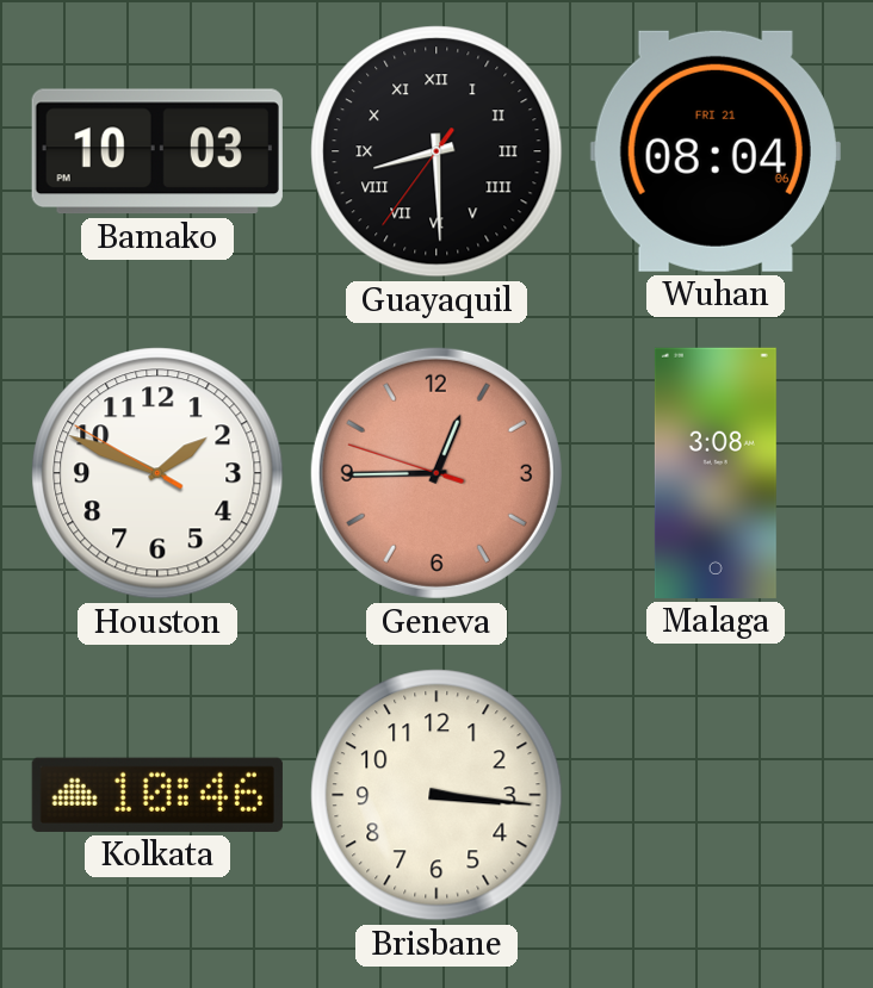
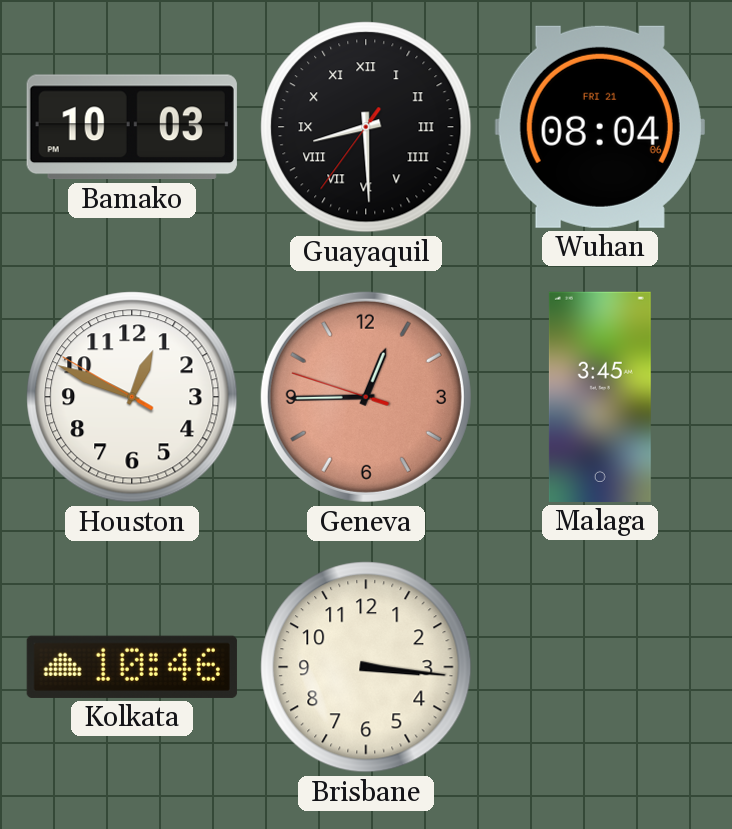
Houston: 1:48 -> 12:48
Malaga: 3:08 -> 3:45
